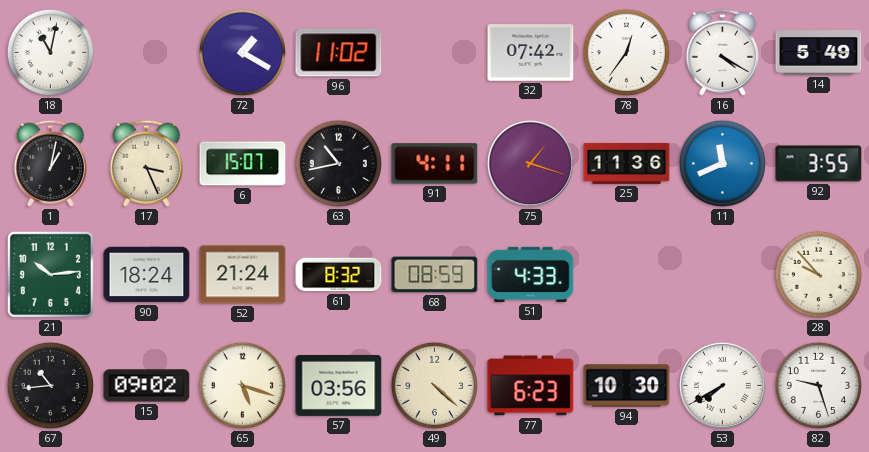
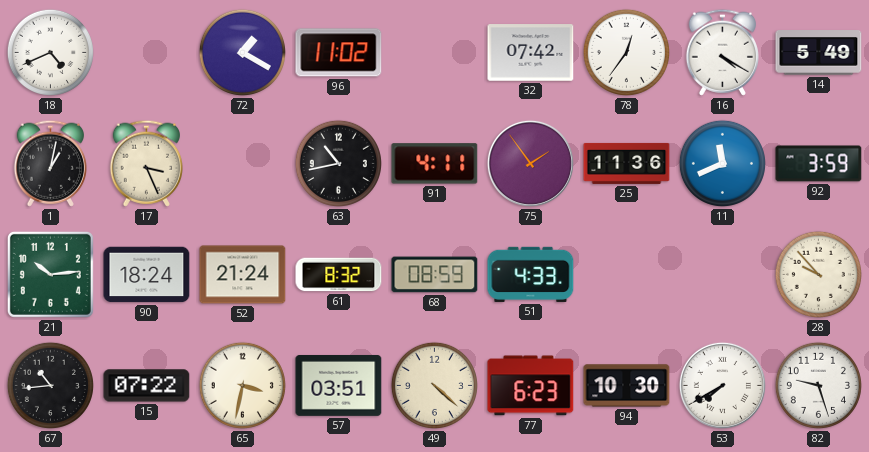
18: 11:02 -> 4:41
6: 15:07 -> none
75: 1:18 -> 1:54
92: 3:55 -> 3:59
15: 09:02 -> 07:22
65: 5:18 -> 3:32
57: 03:56 -> 03:51
